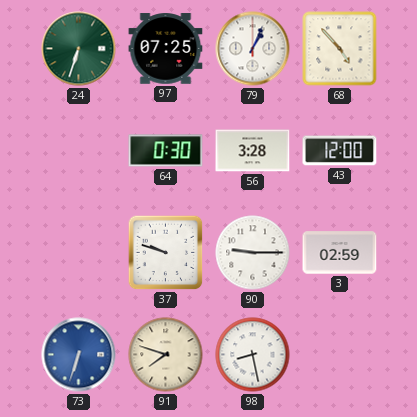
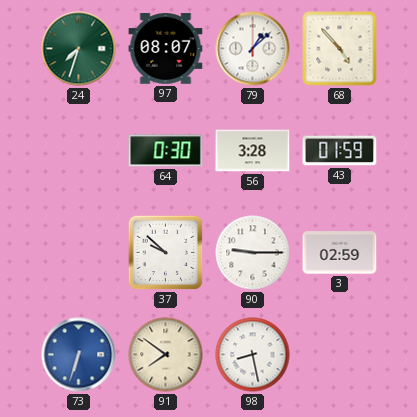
24: 6:33 -> 7:33
97: 07:25 -> 08:07
79: 1:04 -> 1:08
43: 12:00 -> 01:59
37: 9:48 -> 9:52
91: 7:48 -> 7:51
